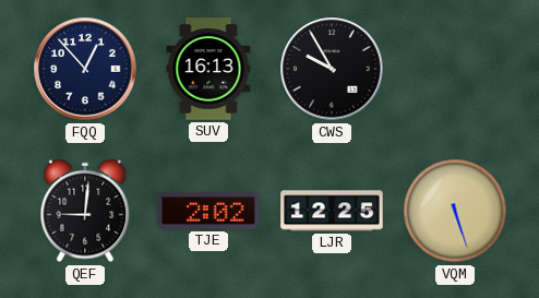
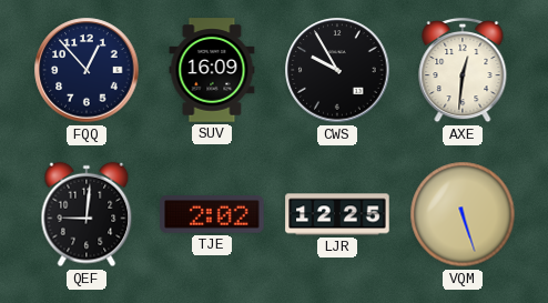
SUV: 16:13 -> 16:09
AXE: none -> 12:31
